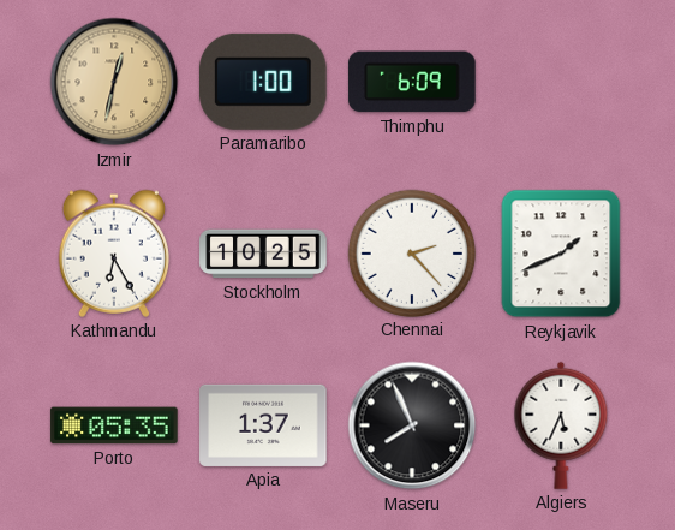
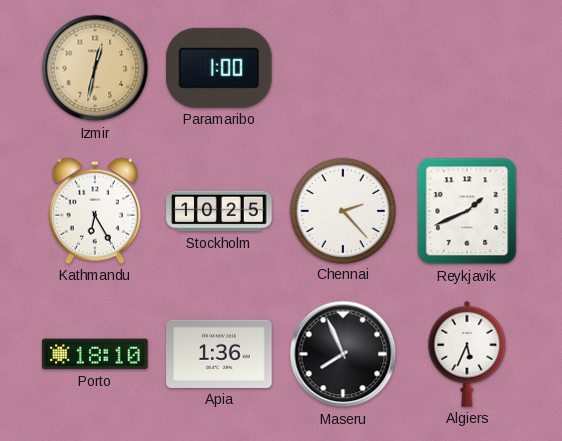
Thimphu: 6:09 -> none
Porto: 05:35 -> 18:10
Apia: 1:37 -> 1:36
